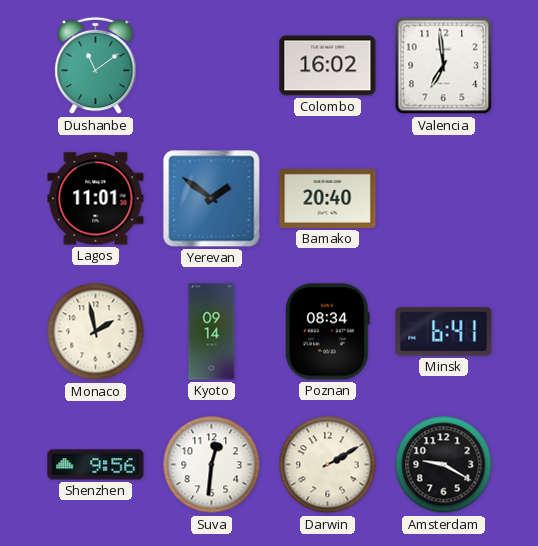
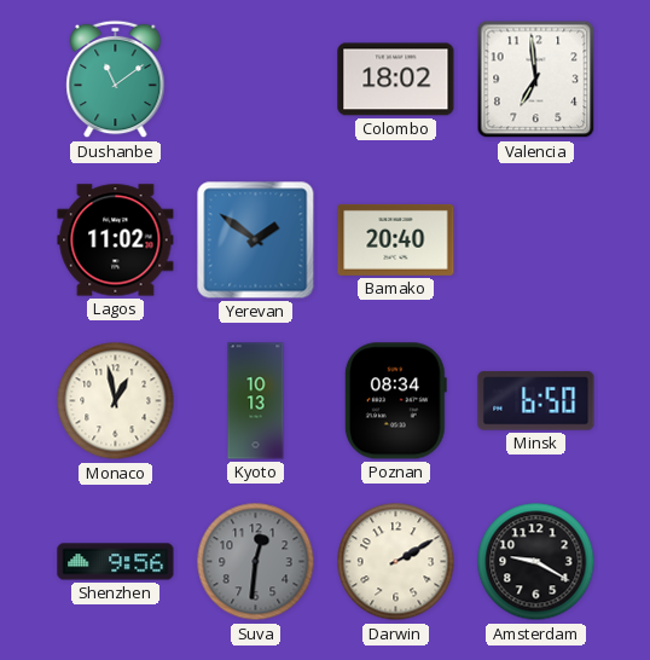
Colombo: 16:02 -> 18:02
Lagos: 11:01 -> 11:02
Monaco: 1:58 -> 12:58
Kyoto: 09:14 -> 10:13
Minsk: 6:41 -> 6:50
Suva dial: white -> grey
